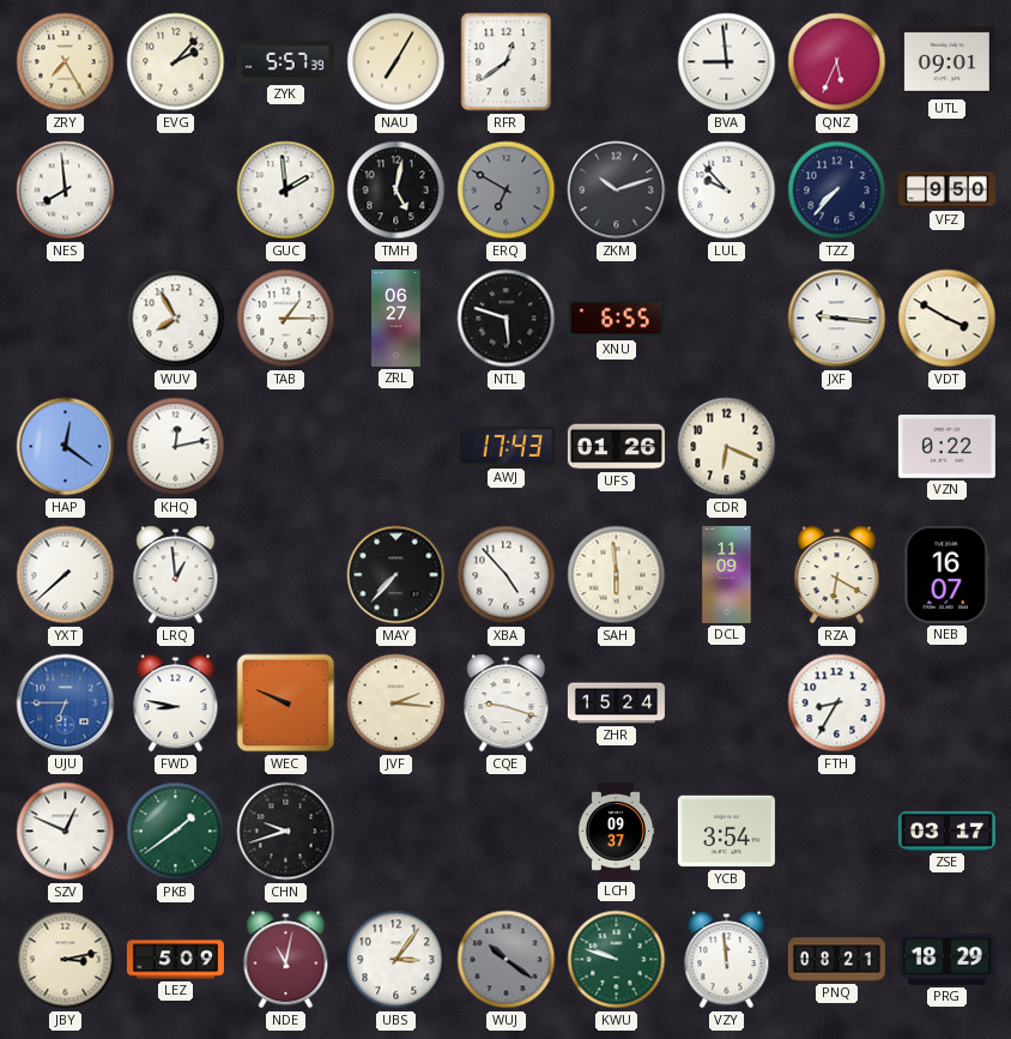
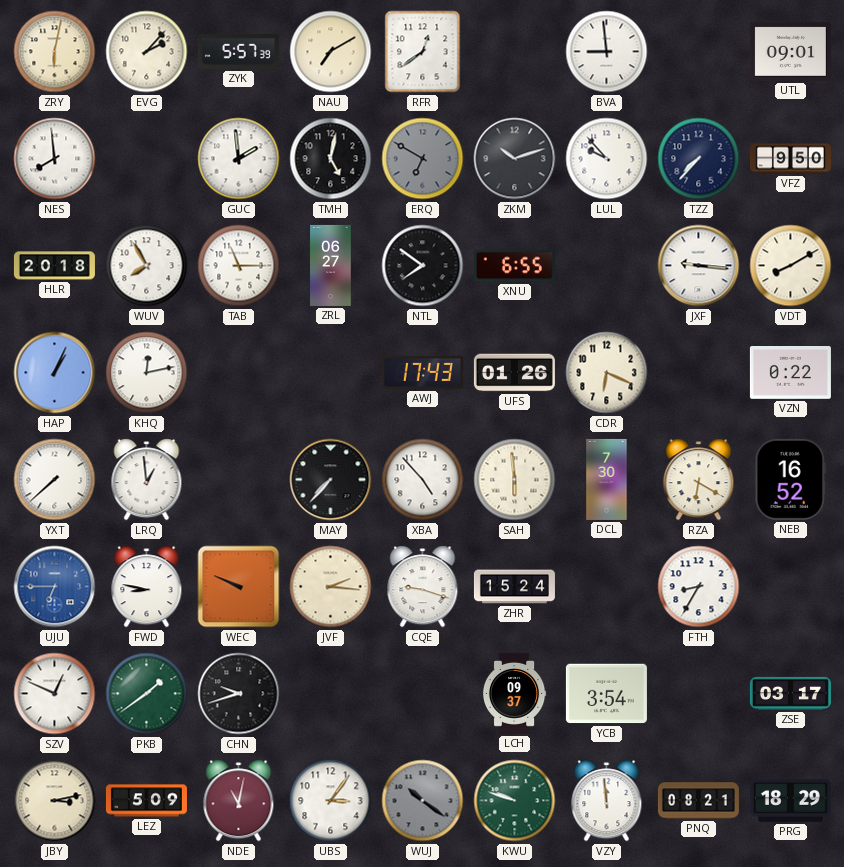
ZRY: 7:25 -> 6:02
NAU: 7:05 -> 7:10
QNZ: 5:34 -> none
HLR: none -> 20:18
TAB: 1:15 -> 11:15
NTL: 5:48 -> 7:51
VDT: 3:50 -> 8:10
HAP: 12:21 -> 1:04
DCL: 11:09 -> 7:30
NEB: 16:07 -> 16:52
